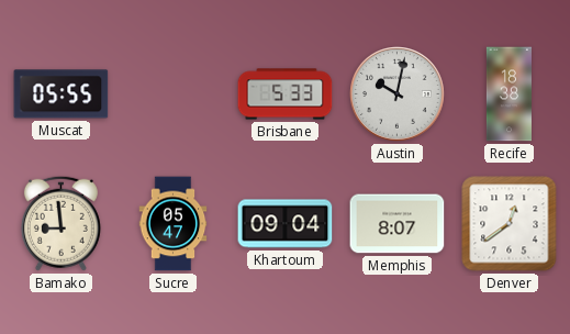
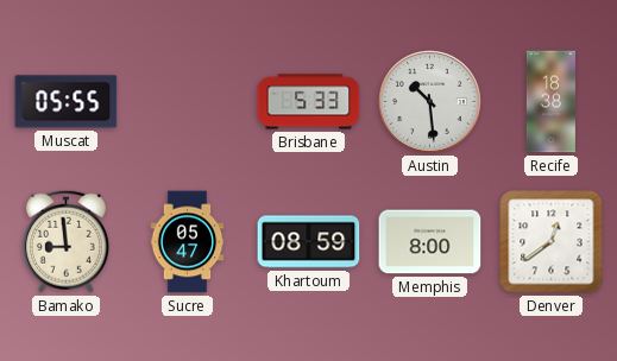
Austin: 10:02 -> 10:29
Khartoum: 09:04 -> 08:59
Memphis: 8:07 -> 8:00
